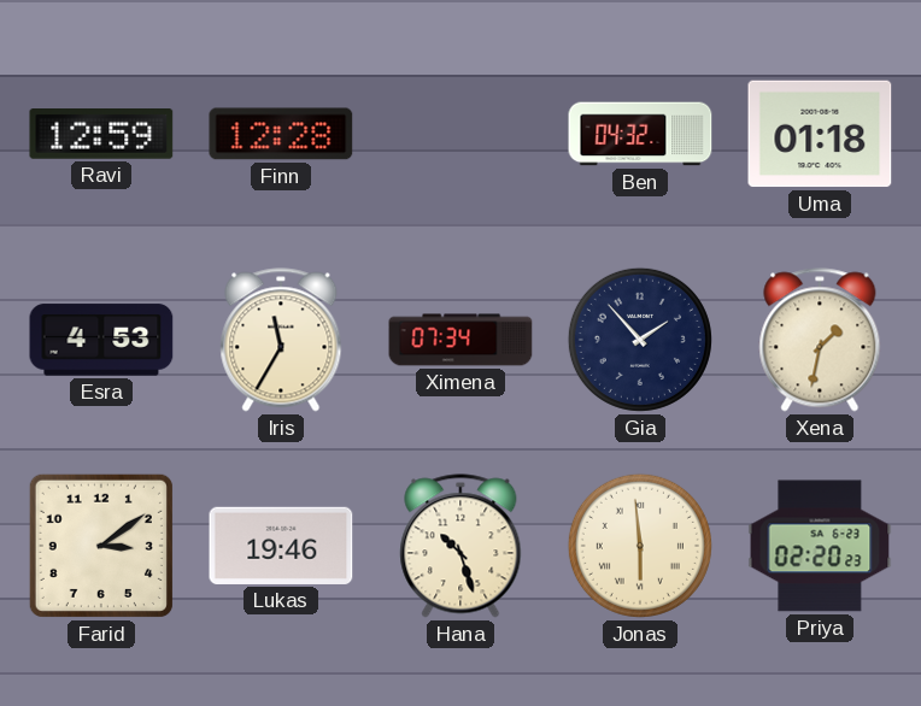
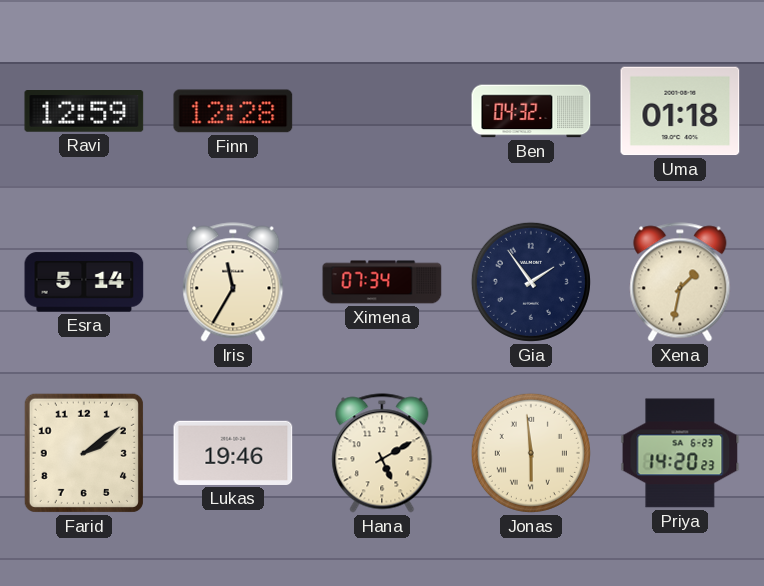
Esra: 4:53 -> 5:14
Gia: 1:53 -> 1:54
Farid: 3:09 -> 2:09
Hana: 10:27 -> 5:10
Priya: 02:20 -> 14:20
